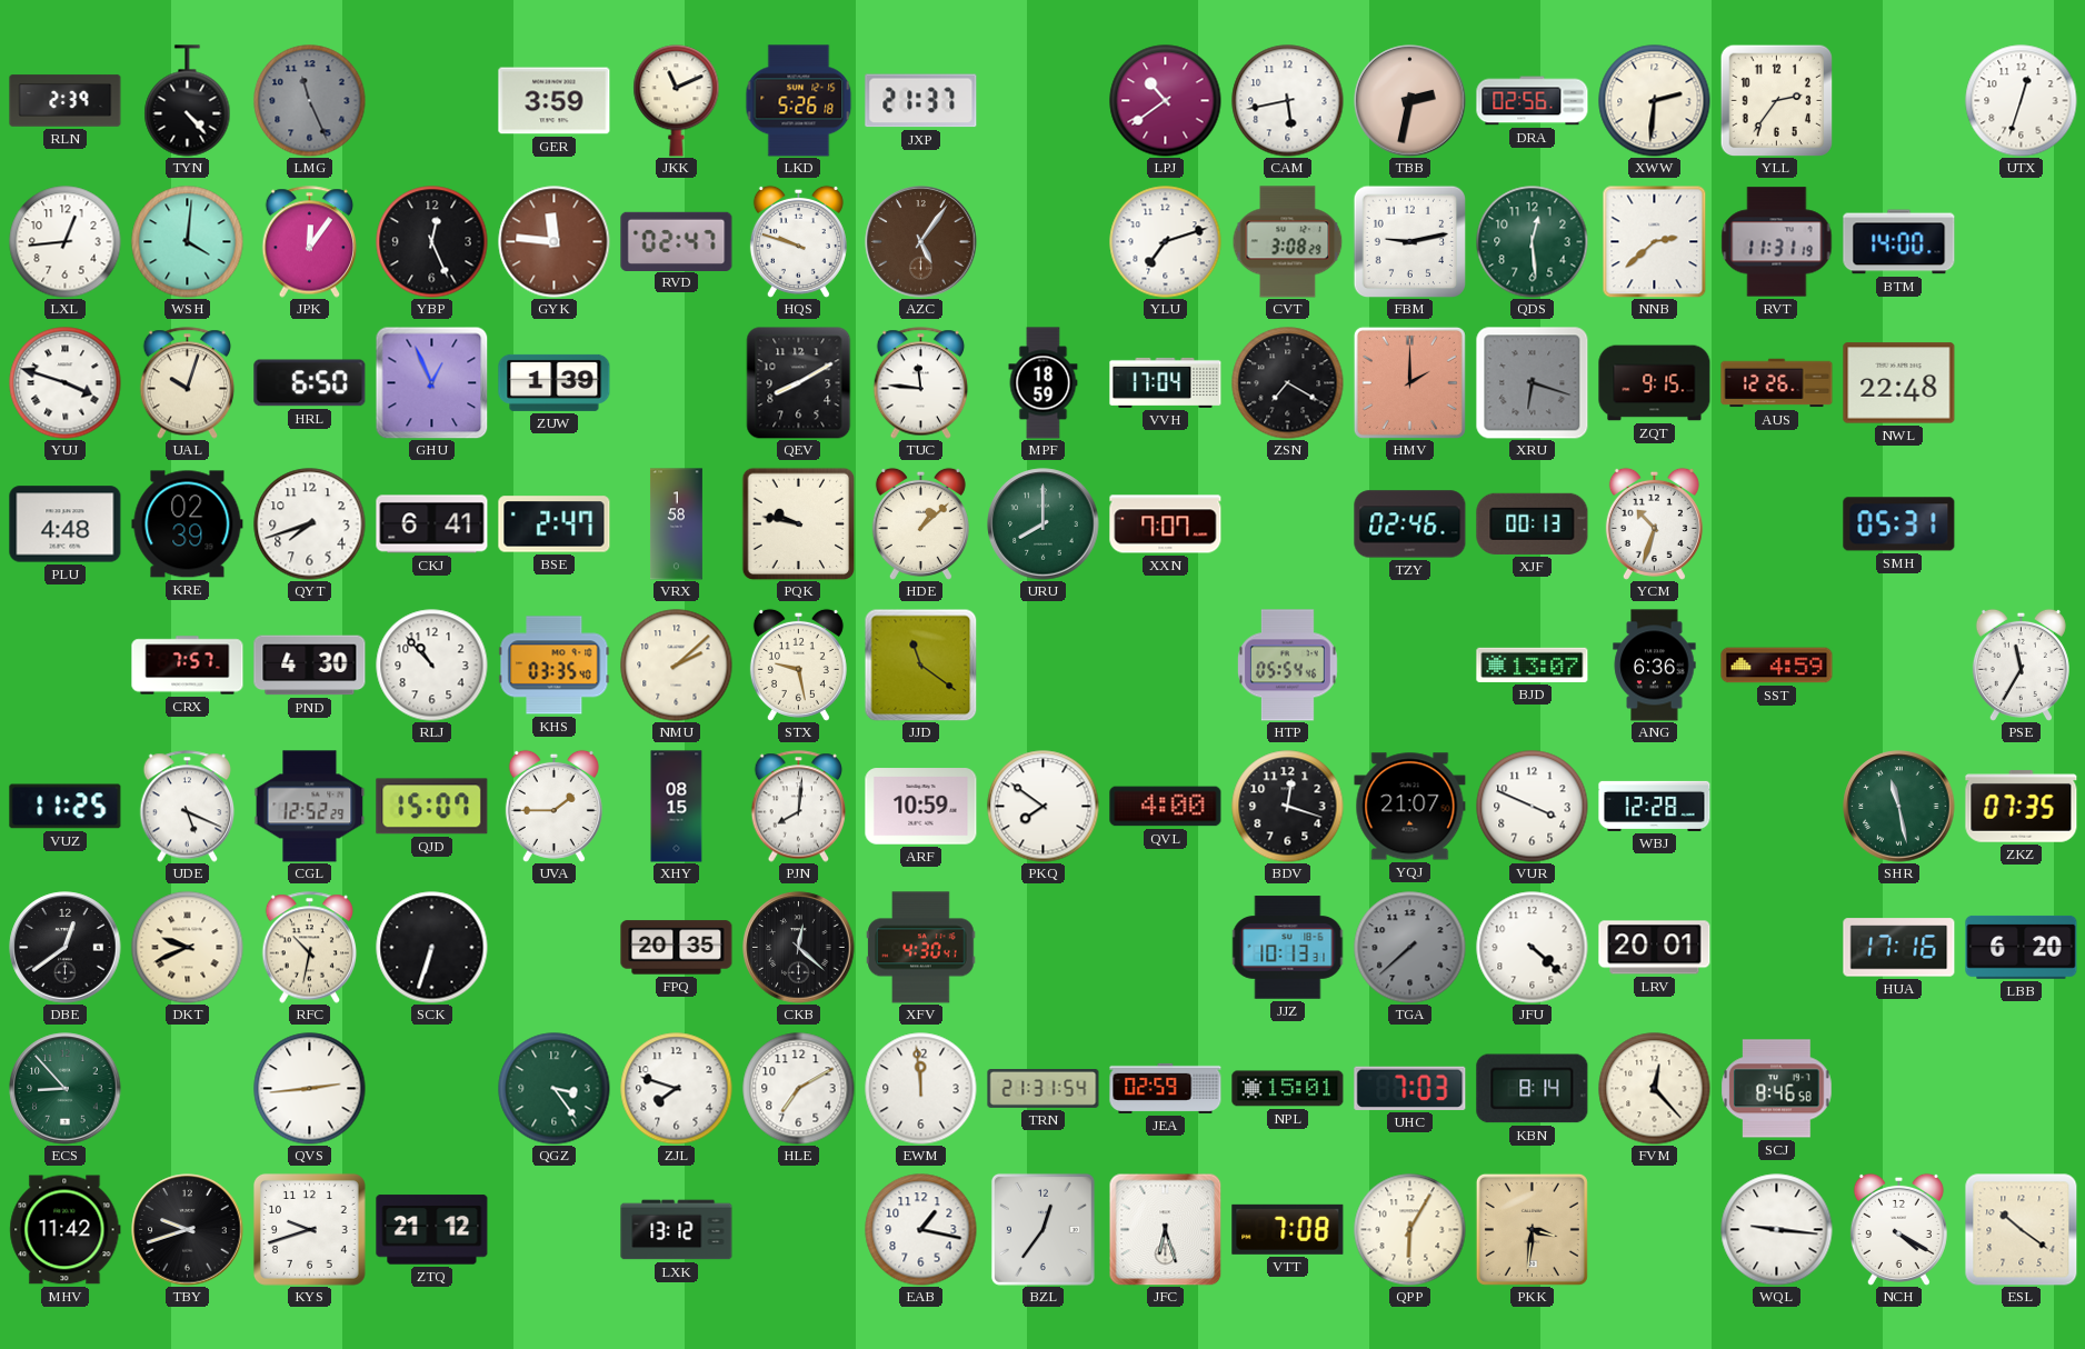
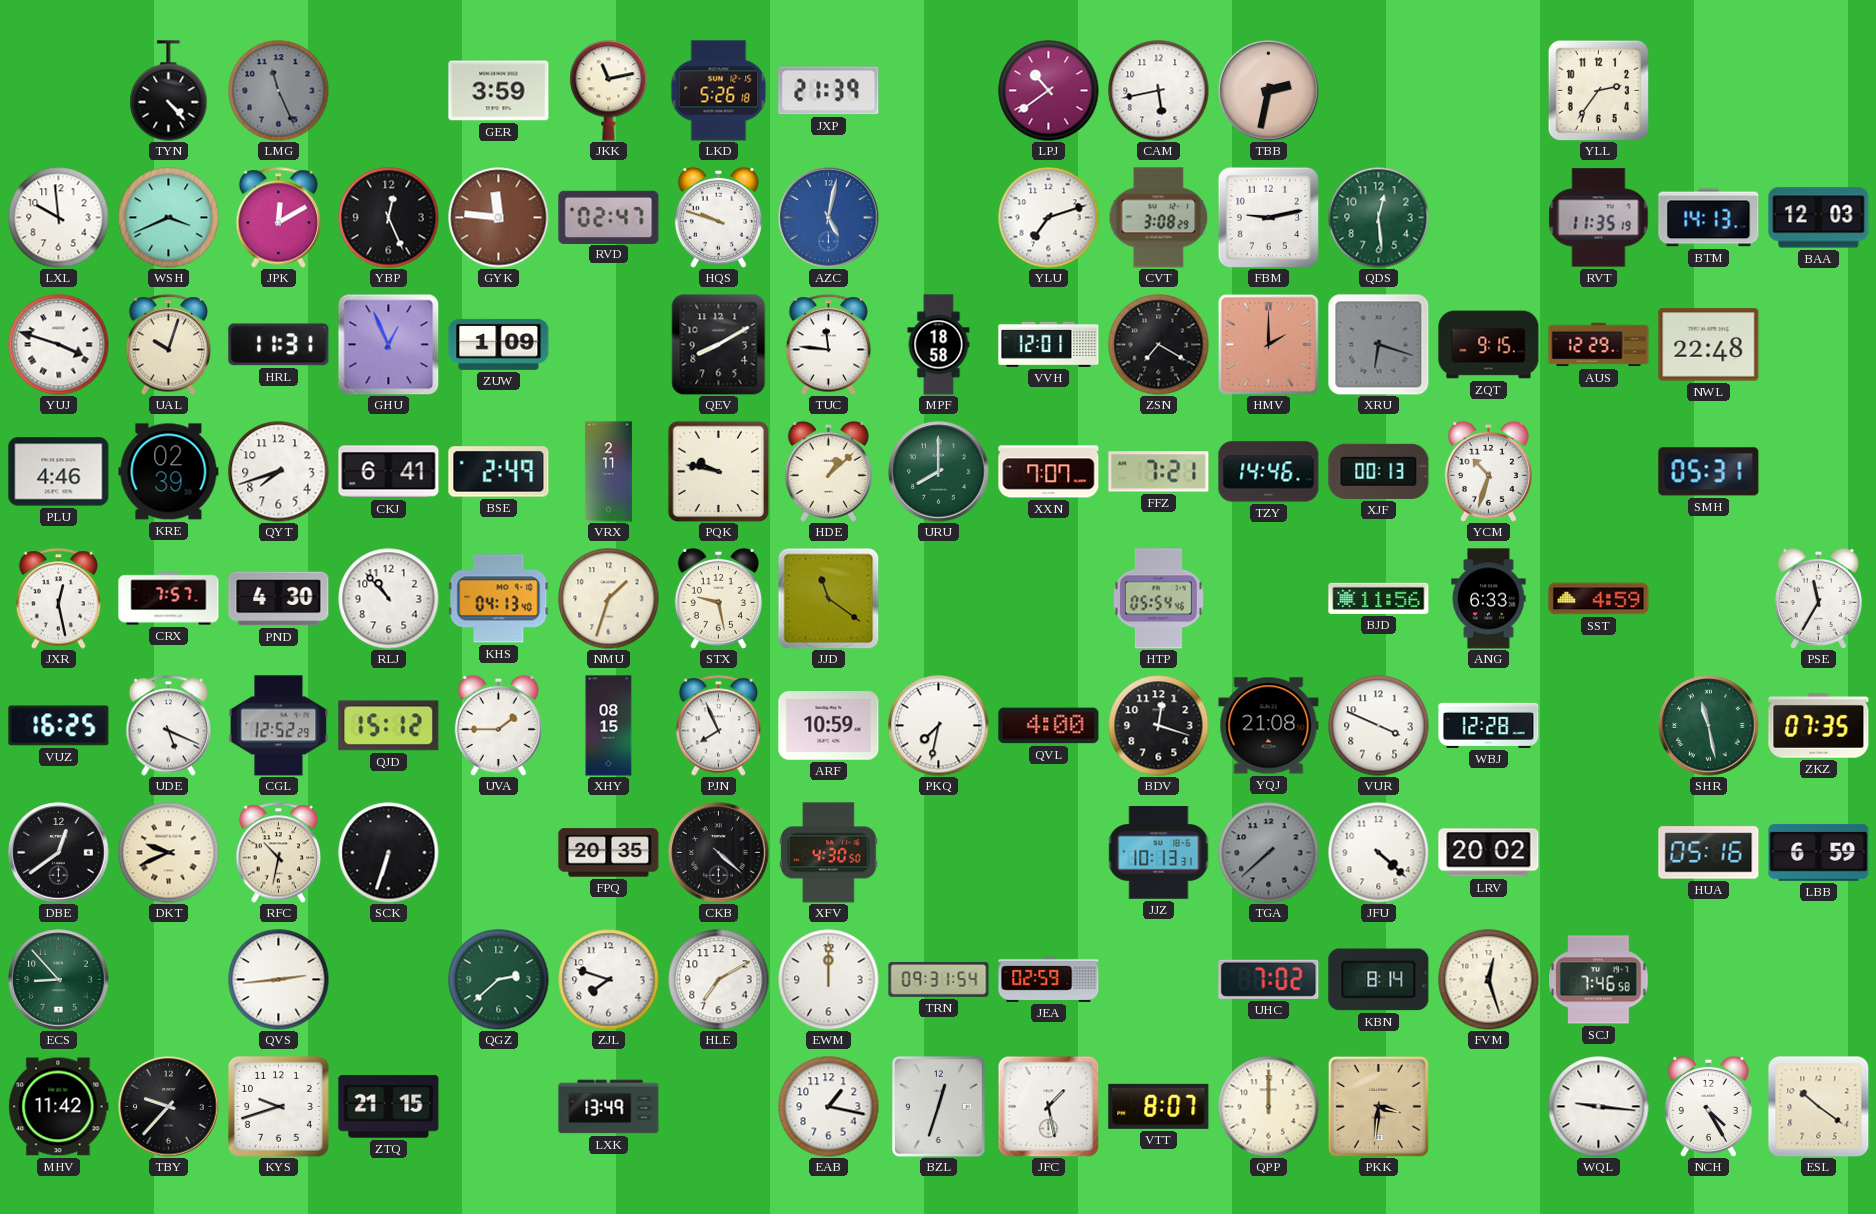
RLN: 2:39 -> none
JKK: 11:11 -> 11:13
JXP: 21:37 -> 21:39
DRA: 02:56 -> none
XWW: 2:31 -> none
UTX: 12:33 -> none
LXL: 12:44 -> 9:59
WSH: 4:01 -> 3:41
JPK: 12:06 -> 12:10
AZC: 5:06 -> 5:02
AZC dial: brown -> blue
NNB: 2:38 -> none
RVT: 11:31 -> 11:35
BTM: 14:00 -> 14:13
BAA: none -> 12:03
HRL: 6:50 -> 11:31
ZUW: 1:39 -> 1:09
MPF: 18:59 -> 18:58
VVH: 17:04 -> 12:01
AUS: 12:26 -> 12:29
PLU: 4:48 -> 4:46
BSE: 2:47 -> 2:49
VRX: 1:58 -> 2:11
FFZ: none -> 7:21
TZY: 02:46 -> 14:46
JXR: none -> 12:28
KHS: 03:35 -> 04:13
NMU: 2:08 -> 1:33
BJD: 13:07 -> 11:56
ANG: 6:36 -> 6:33
VUZ: 11:25 -> 16:25
QJD: 15:07 -> 15:12
PJN: 8:01 -> 7:56
PKQ: 7:51 -> 7:32
YQJ: 21:07 -> 21:08
CKB: 12:22 -> 4:22
XFV: 4:30:41 -> 4:30:50
LRV: 20:01 -> 20:02
HUA: 17:16 -> 05:16
LBB: 6:20 -> 6:59
QGZ: 3:24 -> 2:38
EWM: 11:59 -> 12:00
TRN: 21:31 -> 09:31
NPL: 15:01 -> none
UHC: 7:03 -> 7:02
FVM: 12:23 -> 12:27
SCJ: 8:46 -> 7:46
TBY: 9:42 -> 9:37
ZTQ: 21:12 -> 21:15
LXK: 13:12 -> 13:49
BZL: 12:36 -> 12:33
JFC: 6:27 -> 1:28
VTT: 7:08 -> 8:07
QPP: 6:05 -> 12:00
NCH: 4:20 -> 4:25
